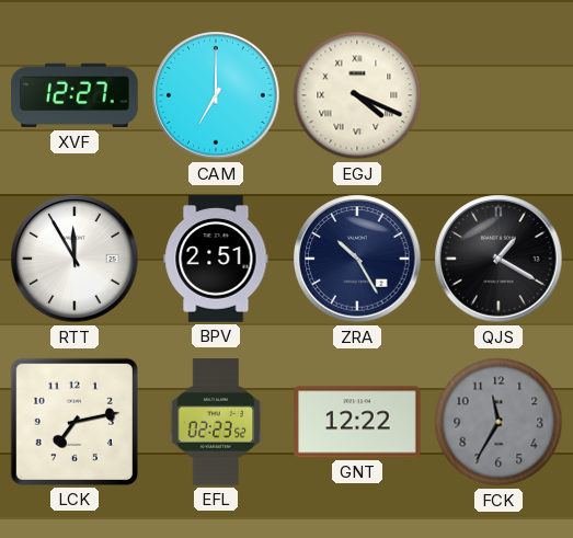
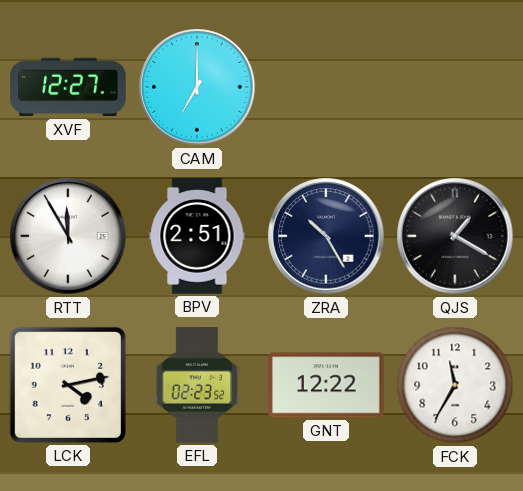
EGJ: 4:19 -> none
LCK: 7:13 -> 4:13
FCK dial: grey -> white
